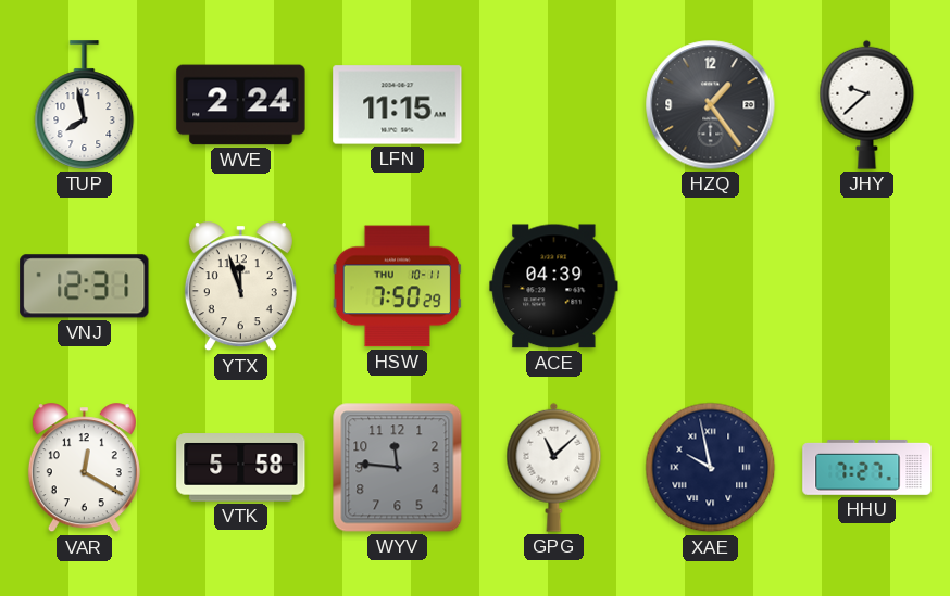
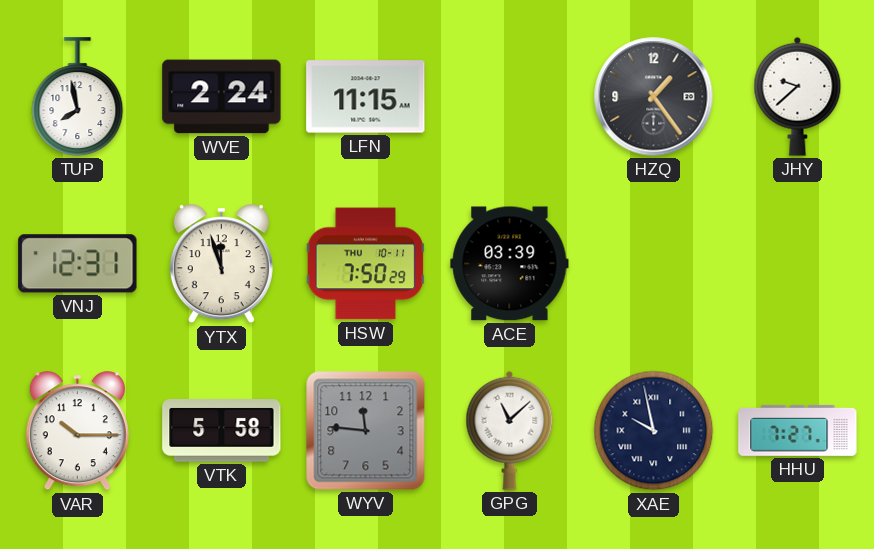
ACE: 04:39 -> 03:39
VAR: 12:20 -> 10:15
